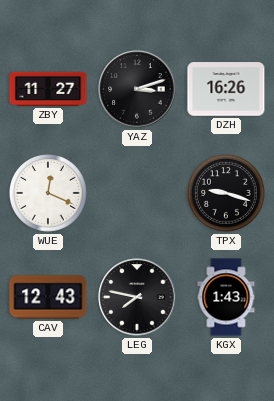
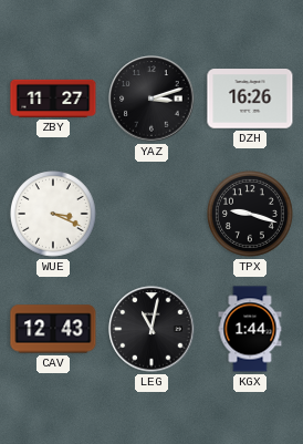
WUE: 12:19 -> 3:19
LEG: 7:47 -> 11:02
KGX: 1:43 -> 1:44
